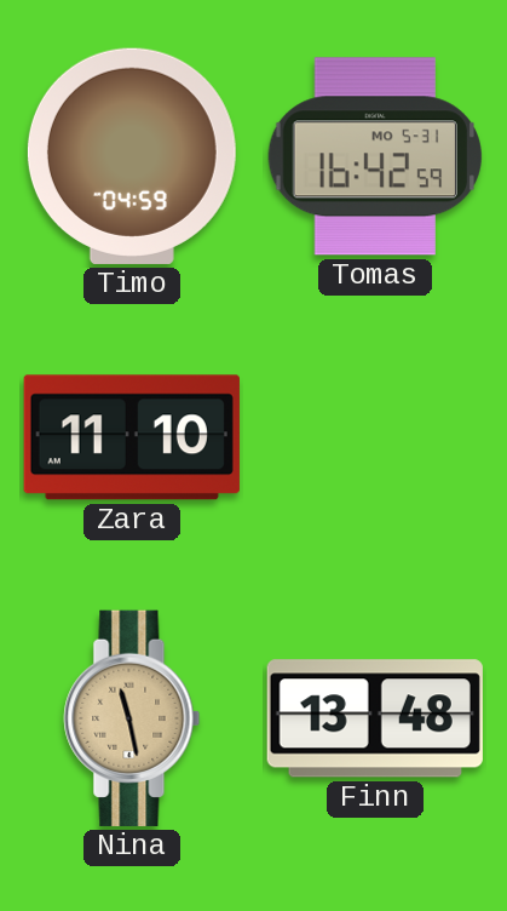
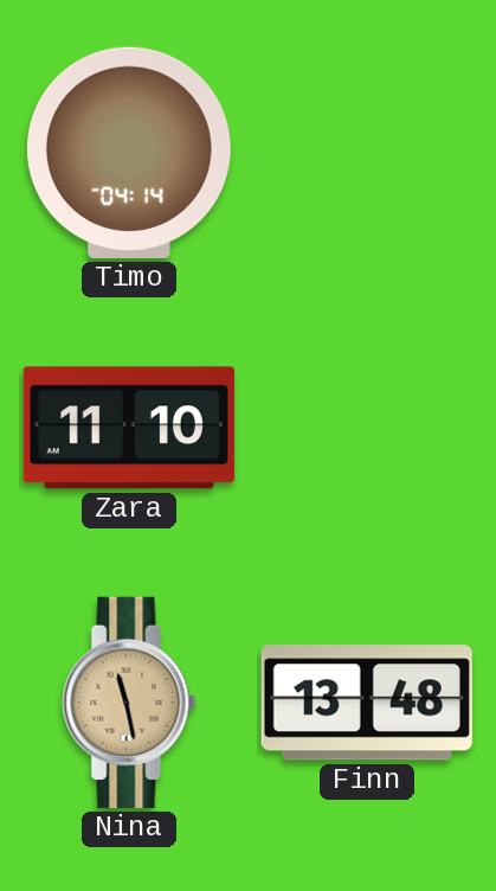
Timo: 04:59 -> 04:14
Tomas: 16:42 -> none
